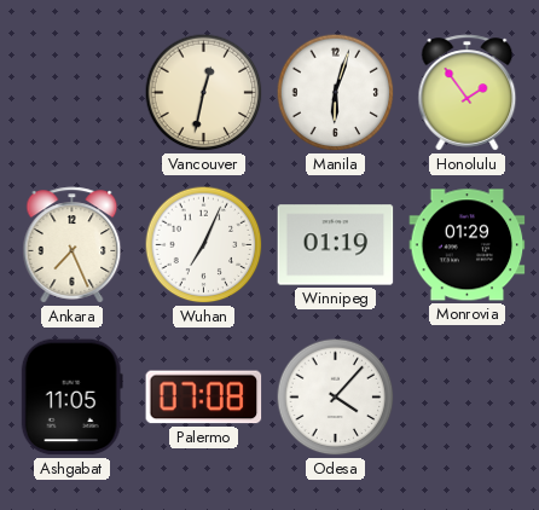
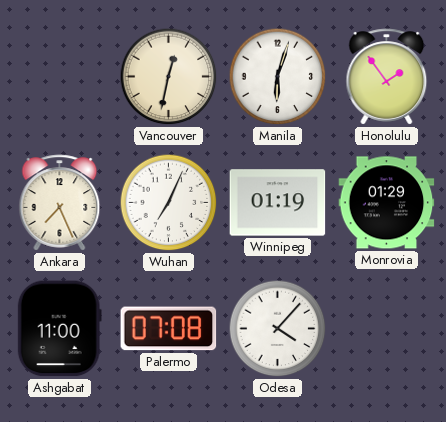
Ashgabat: 11:05 -> 11:00
